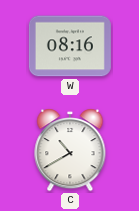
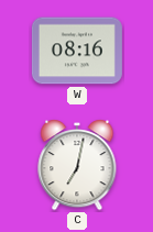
C: 10:40 -> 7:02
